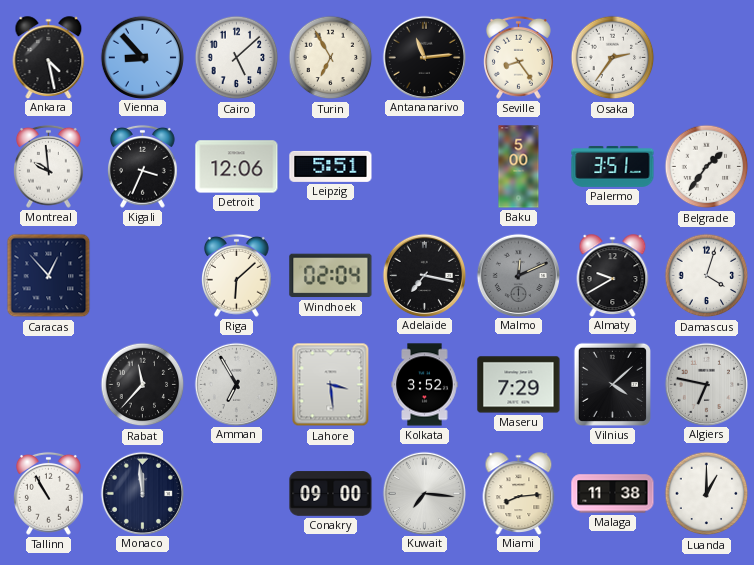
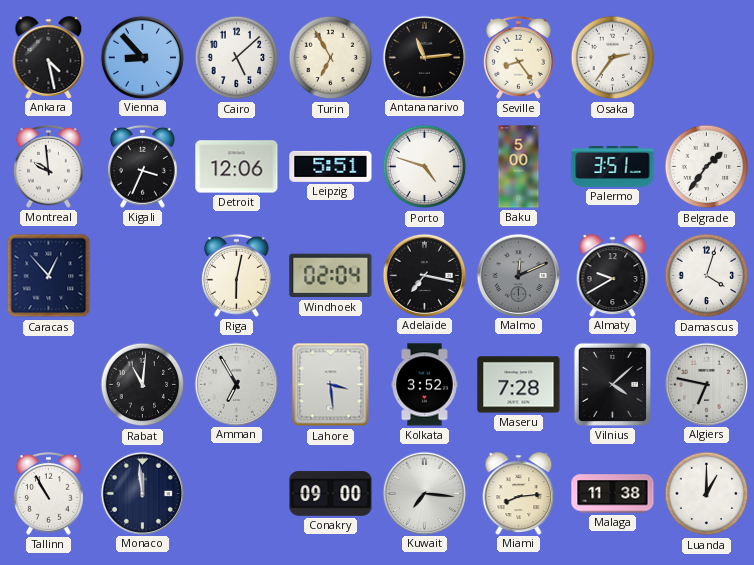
Porto: none -> 4:48
Riga: 6:08 -> 6:02
Rabat: 11:37 -> 11:01
Maseru: 7:29 -> 7:28
